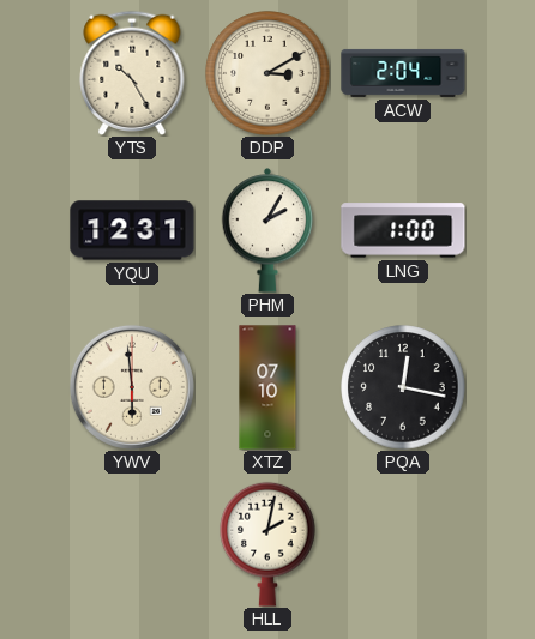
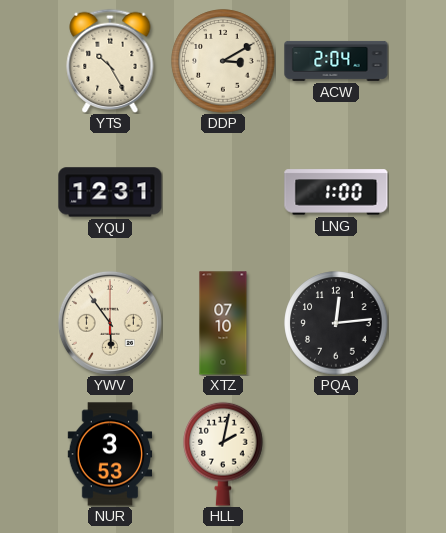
PHM: 2:05 -> none
YWV: 5:59 -> 5:54
PQA: 12:17 -> 12:14
NUR: none -> 3:53
